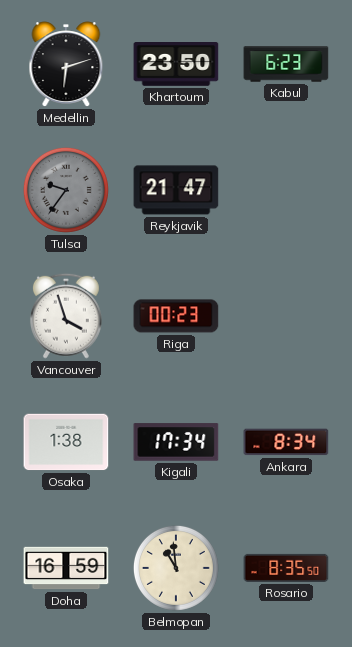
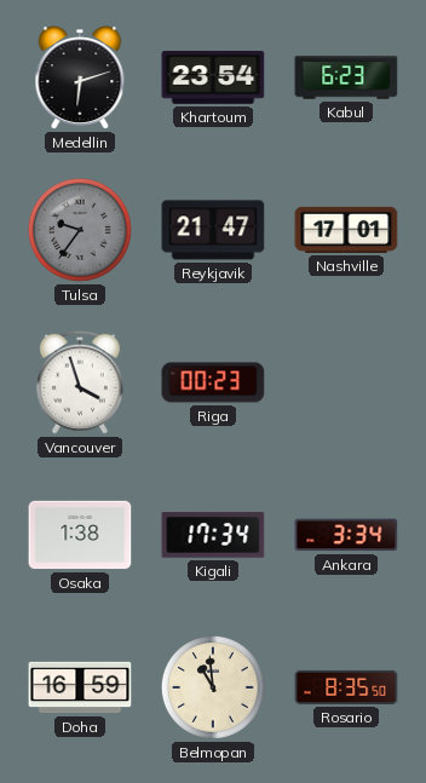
Khartoum: 23:50 -> 23:54
Nashville: none -> 17:01
Ankara: 8:34 -> 3:34
